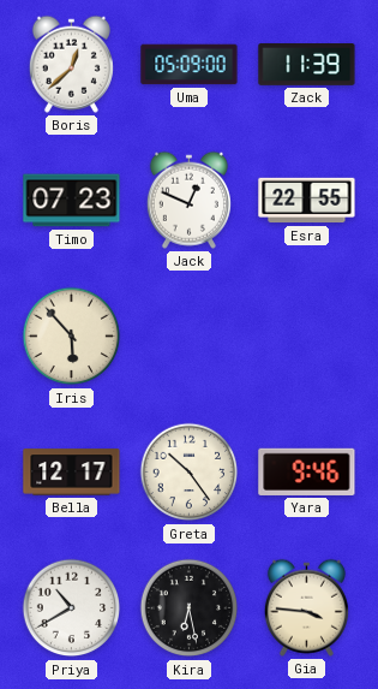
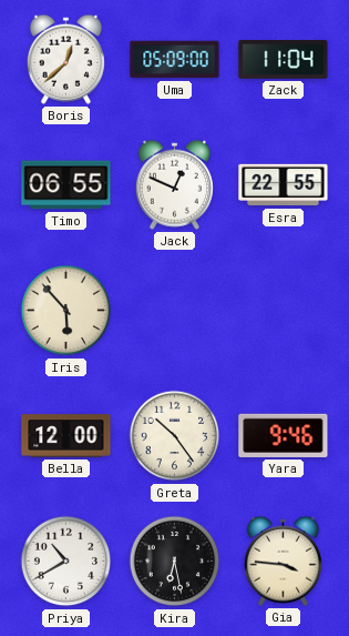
Zack: 11:39 -> 11:04
Timo: 07:23 -> 06:55
Bella: 12:17 -> 12:00
